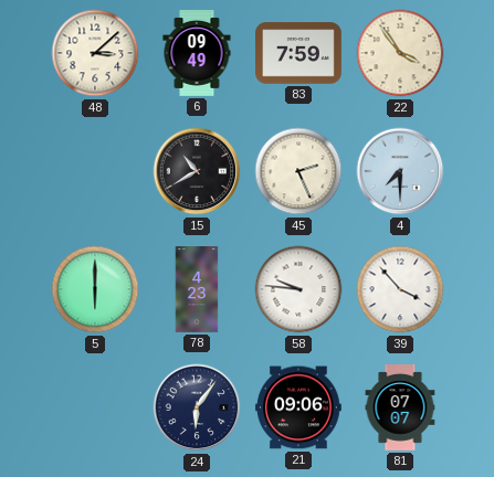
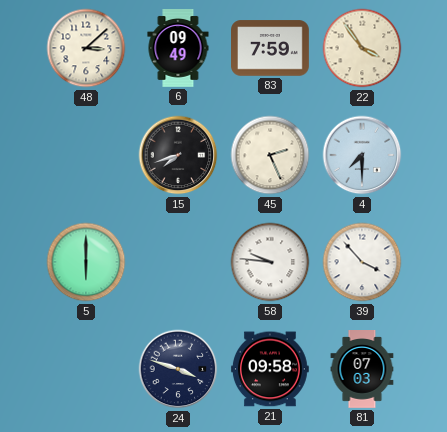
15: 10:40 -> 7:42
78: 4:23 -> none
24: 6:06 -> 3:48
21: 09:06 -> 09:58
81: 07:07 -> 07:03
